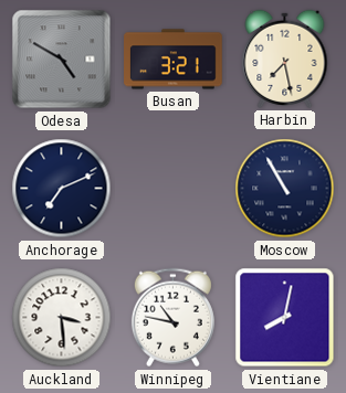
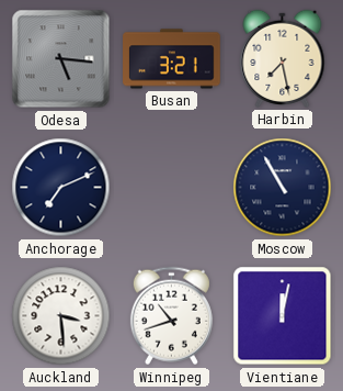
Odesa: 4:50 -> 5:16
Winnipeg: 10:47 -> 10:42
Vientiane: 8:02 -> 12:02
